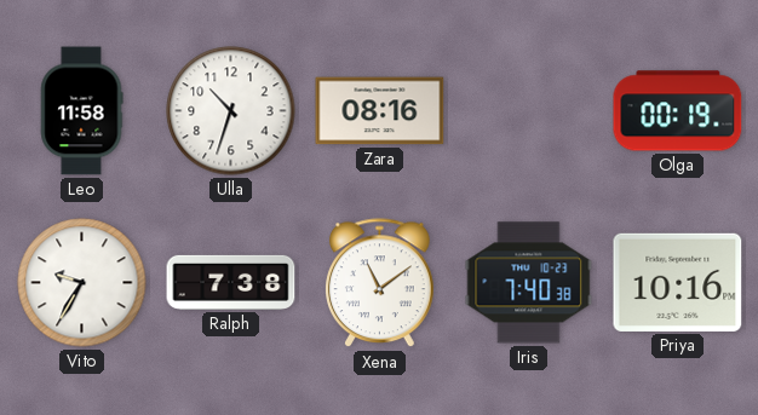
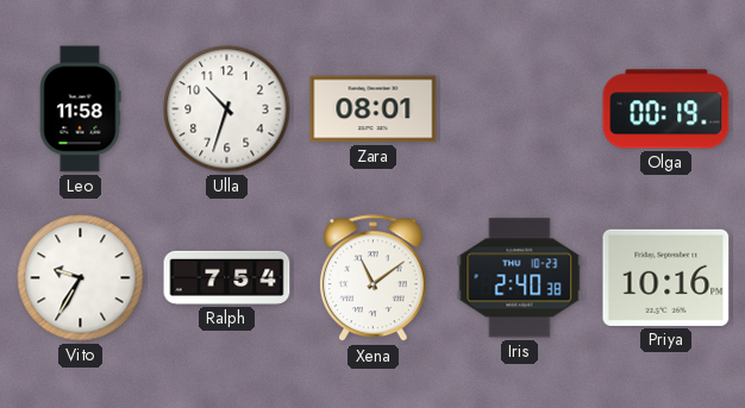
Zara: 08:16 -> 08:01
Ralph: 7:38 -> 7:54
Iris: 7:40 -> 2:40
